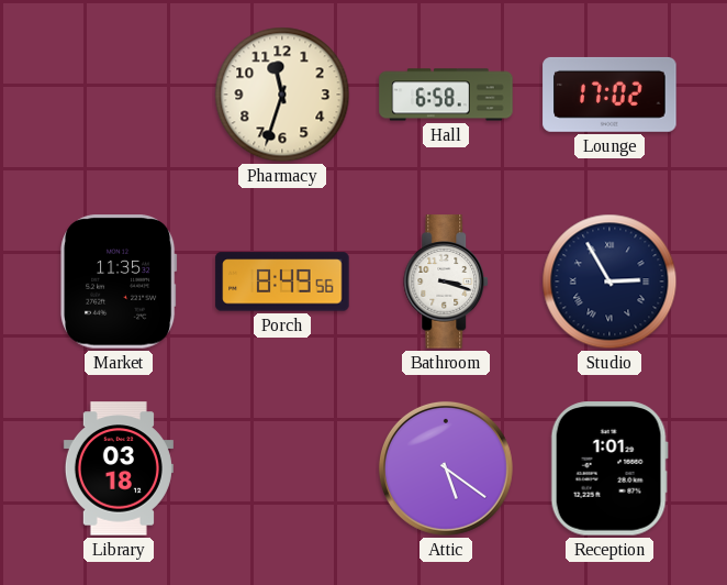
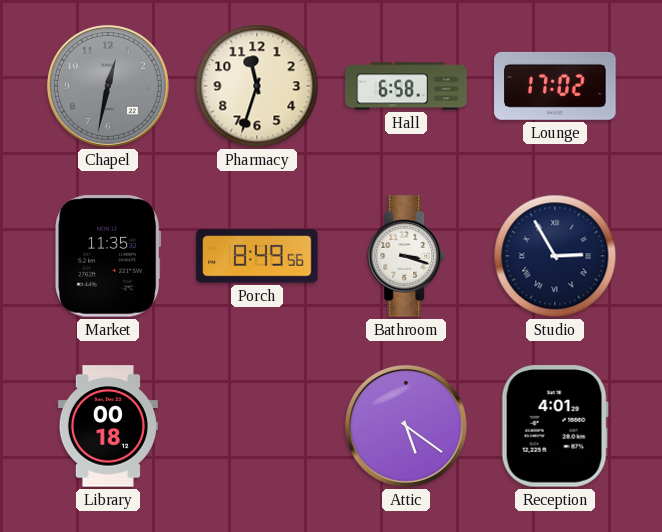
Chapel: none -> 12:32
Library: 03:18 -> 00:18
Reception: 1:01 -> 4:01
